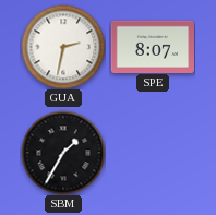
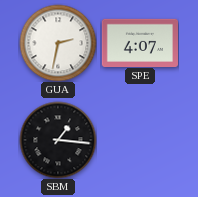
SPE: 8:07 -> 4:07
SBM: 1:35 -> 1:16
